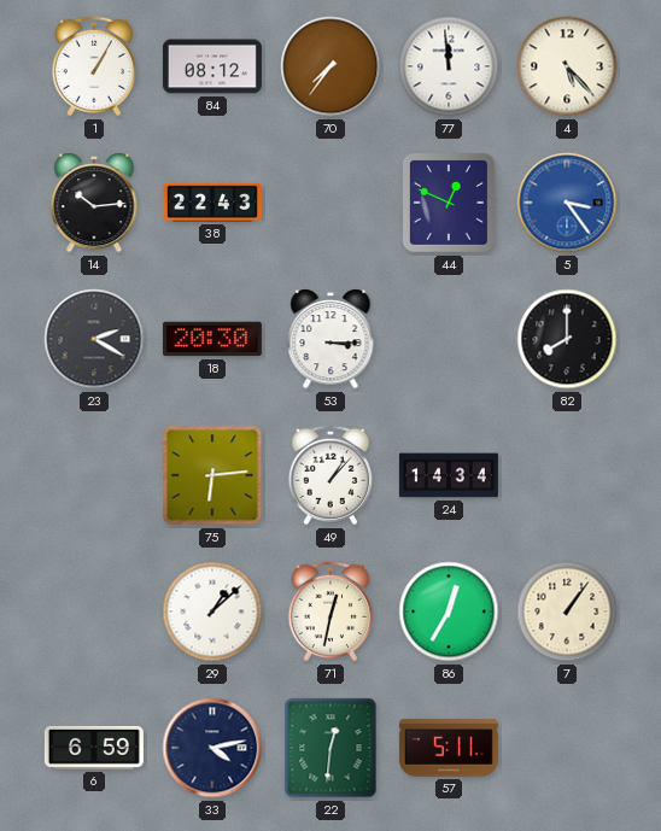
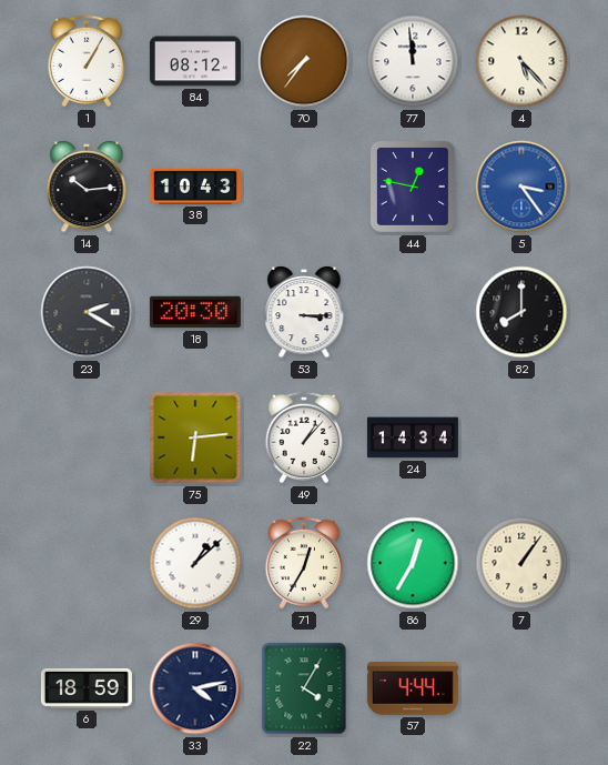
38: 22:43 -> 10:43
44: 12:49 -> 12:47
71: 12:32 -> 12:35
6: 6:59 -> 18:59
22: 12:31 -> 4:05
57: 5:11 -> 4:44
